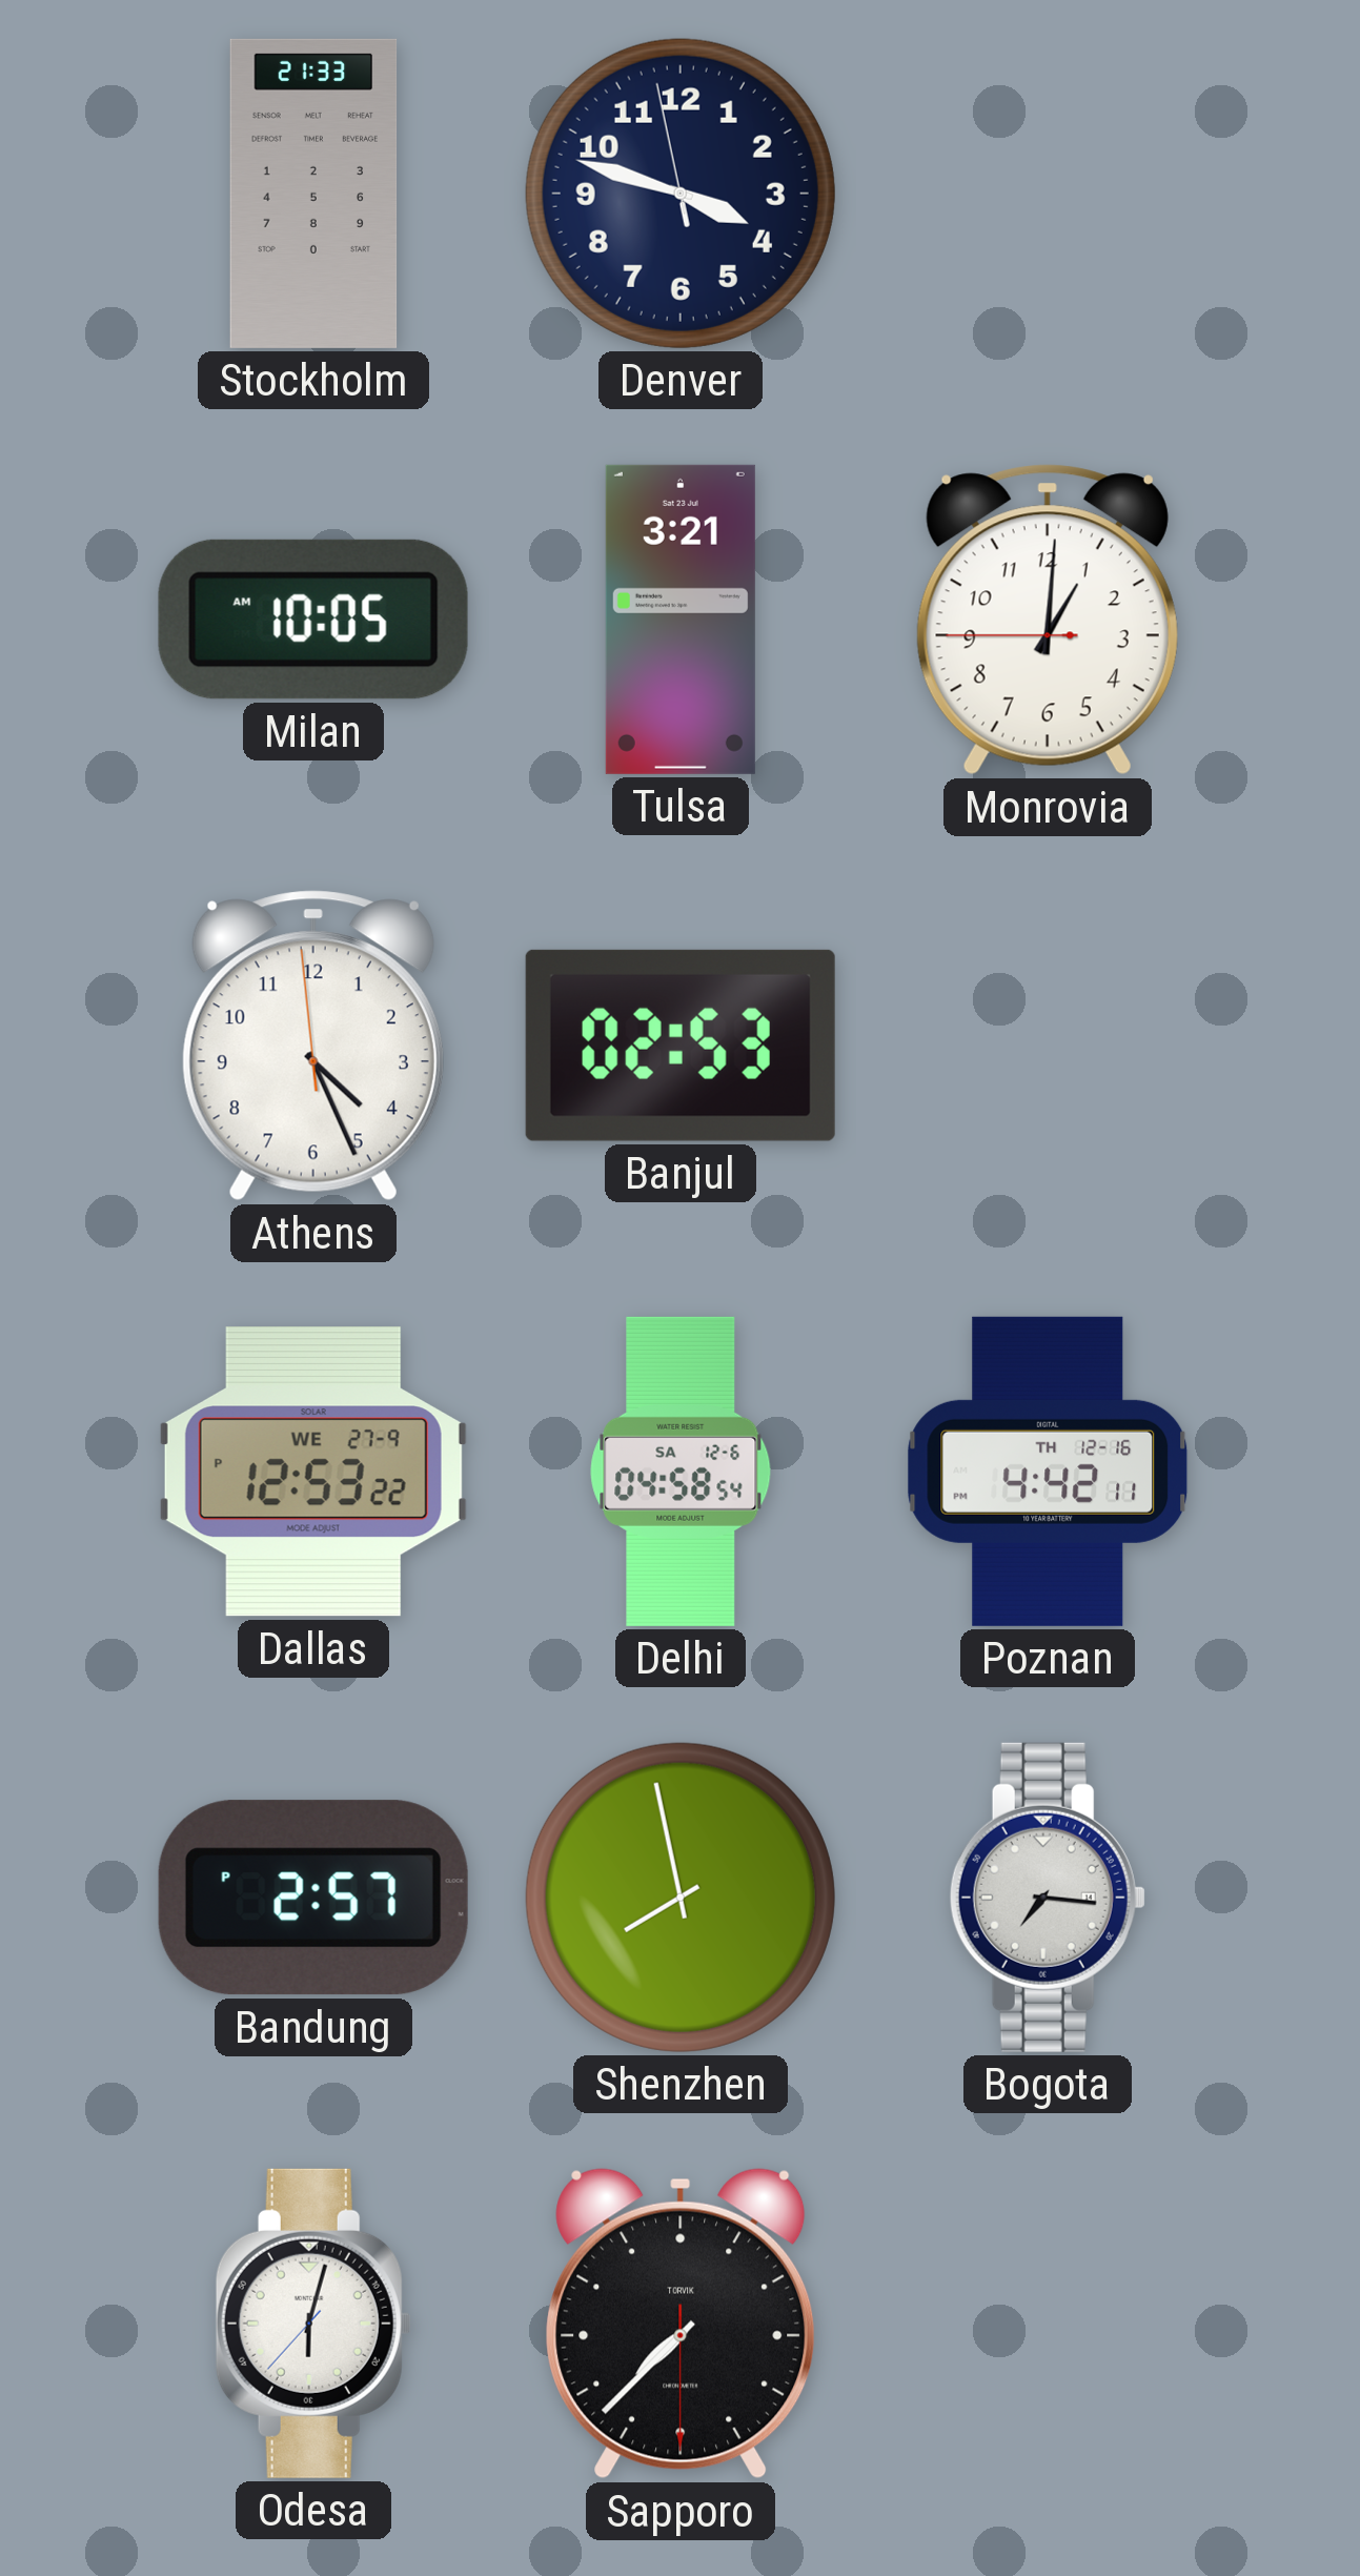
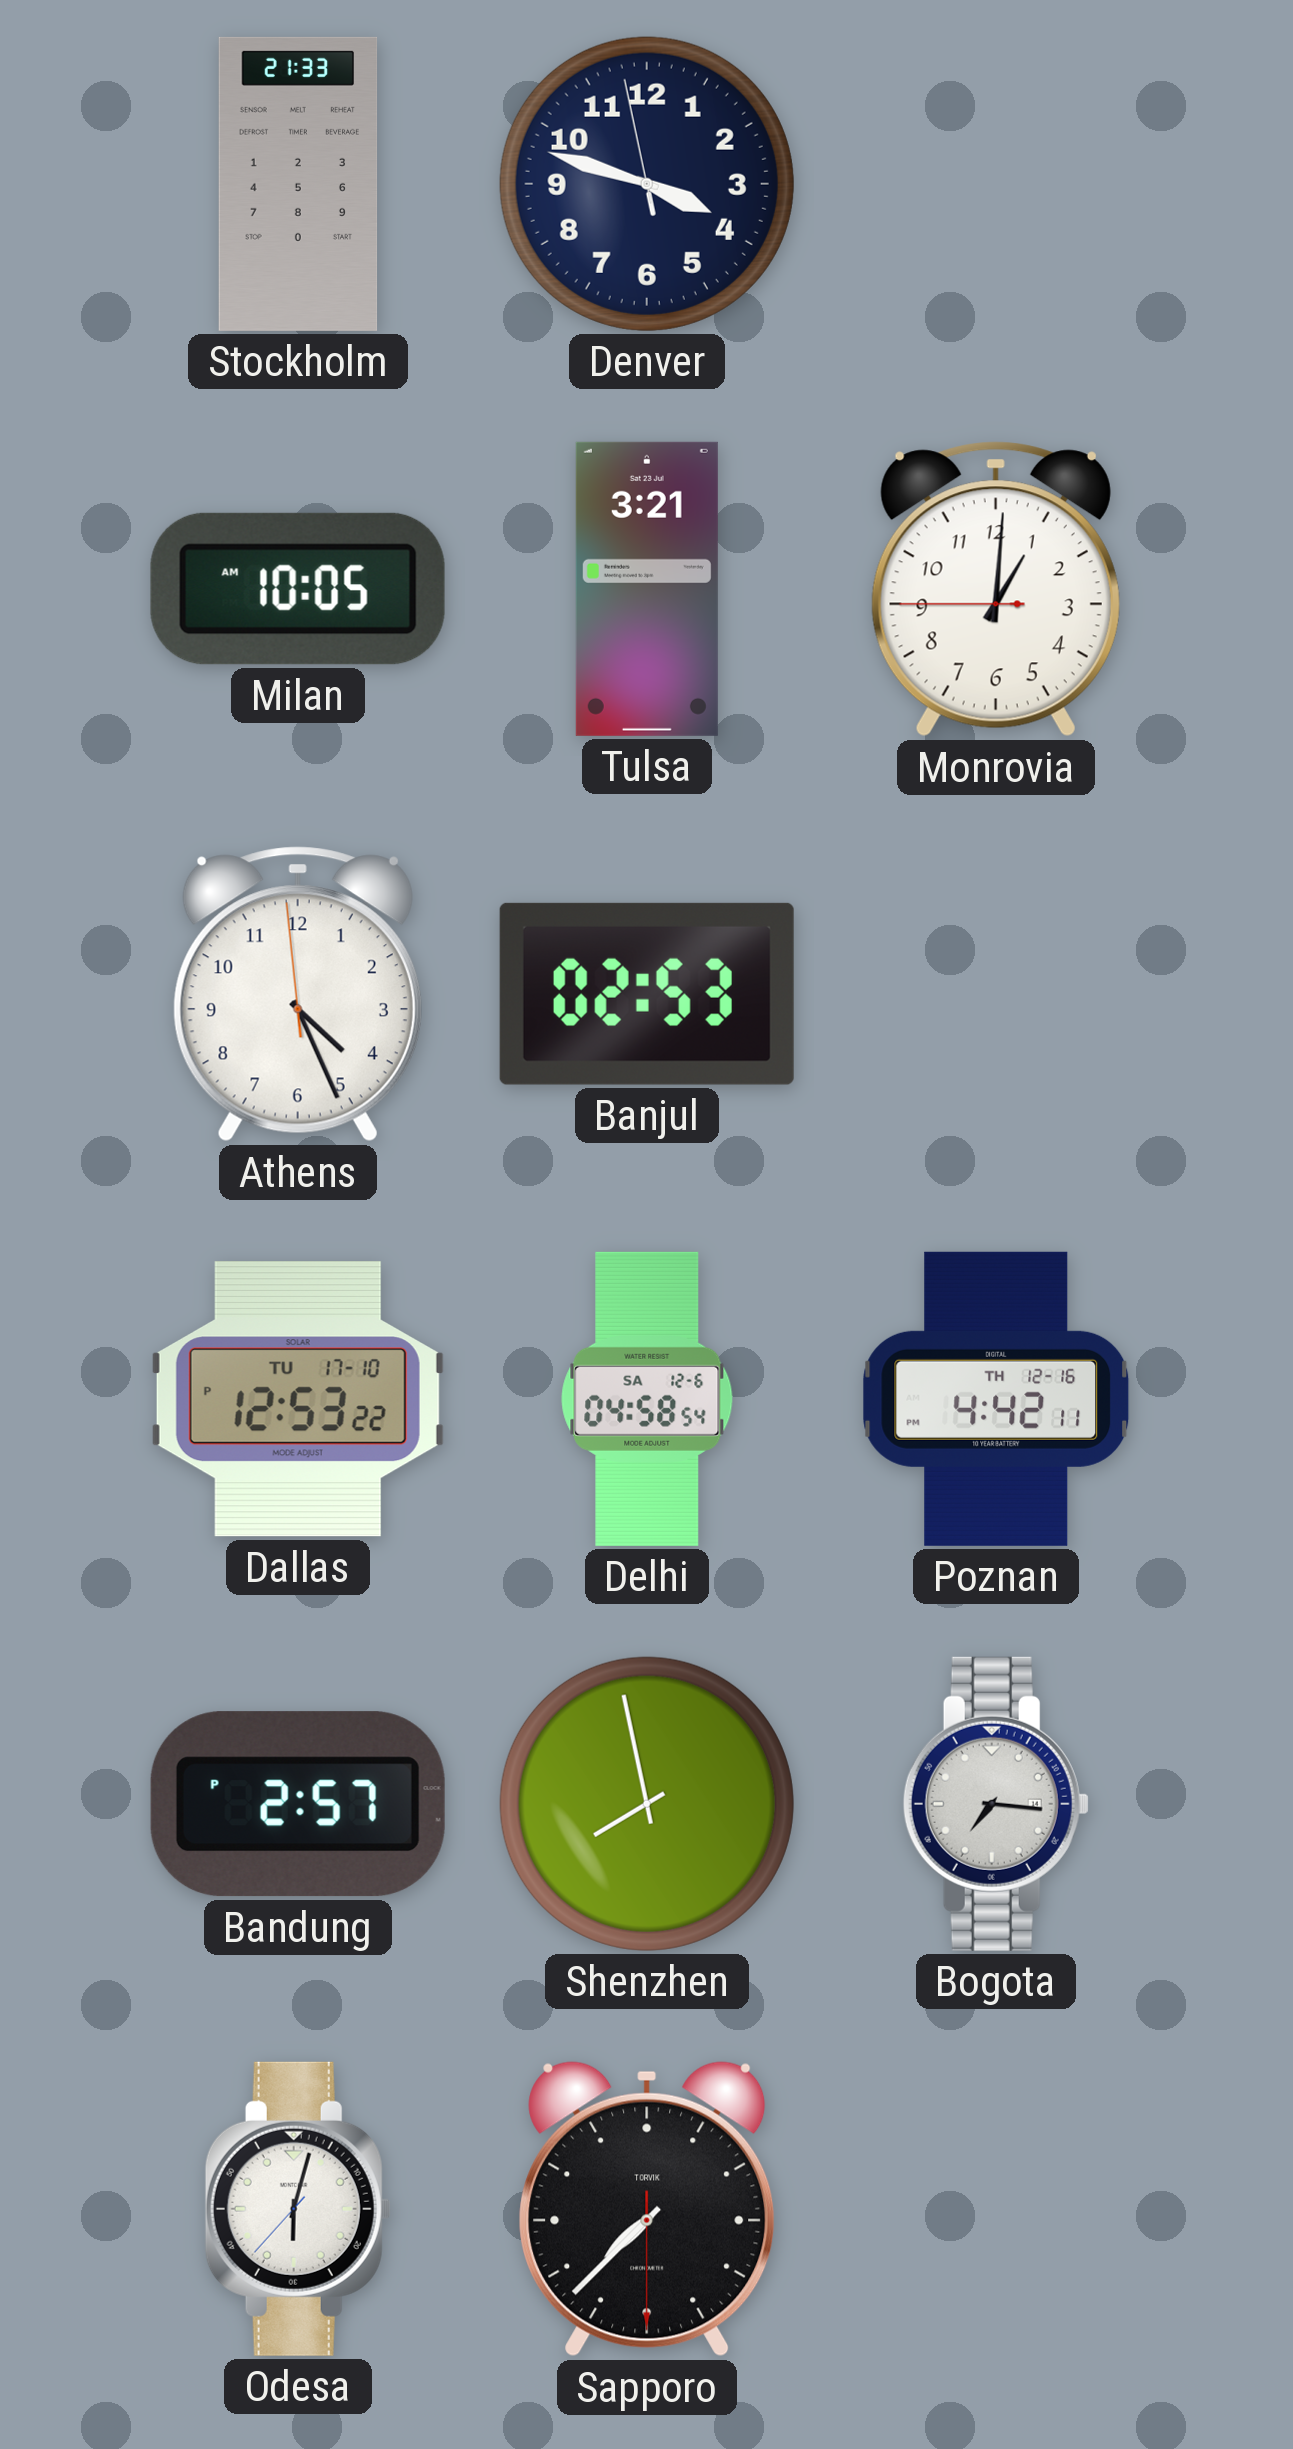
Dallas date: WE 27-9 -> TU 17-10
